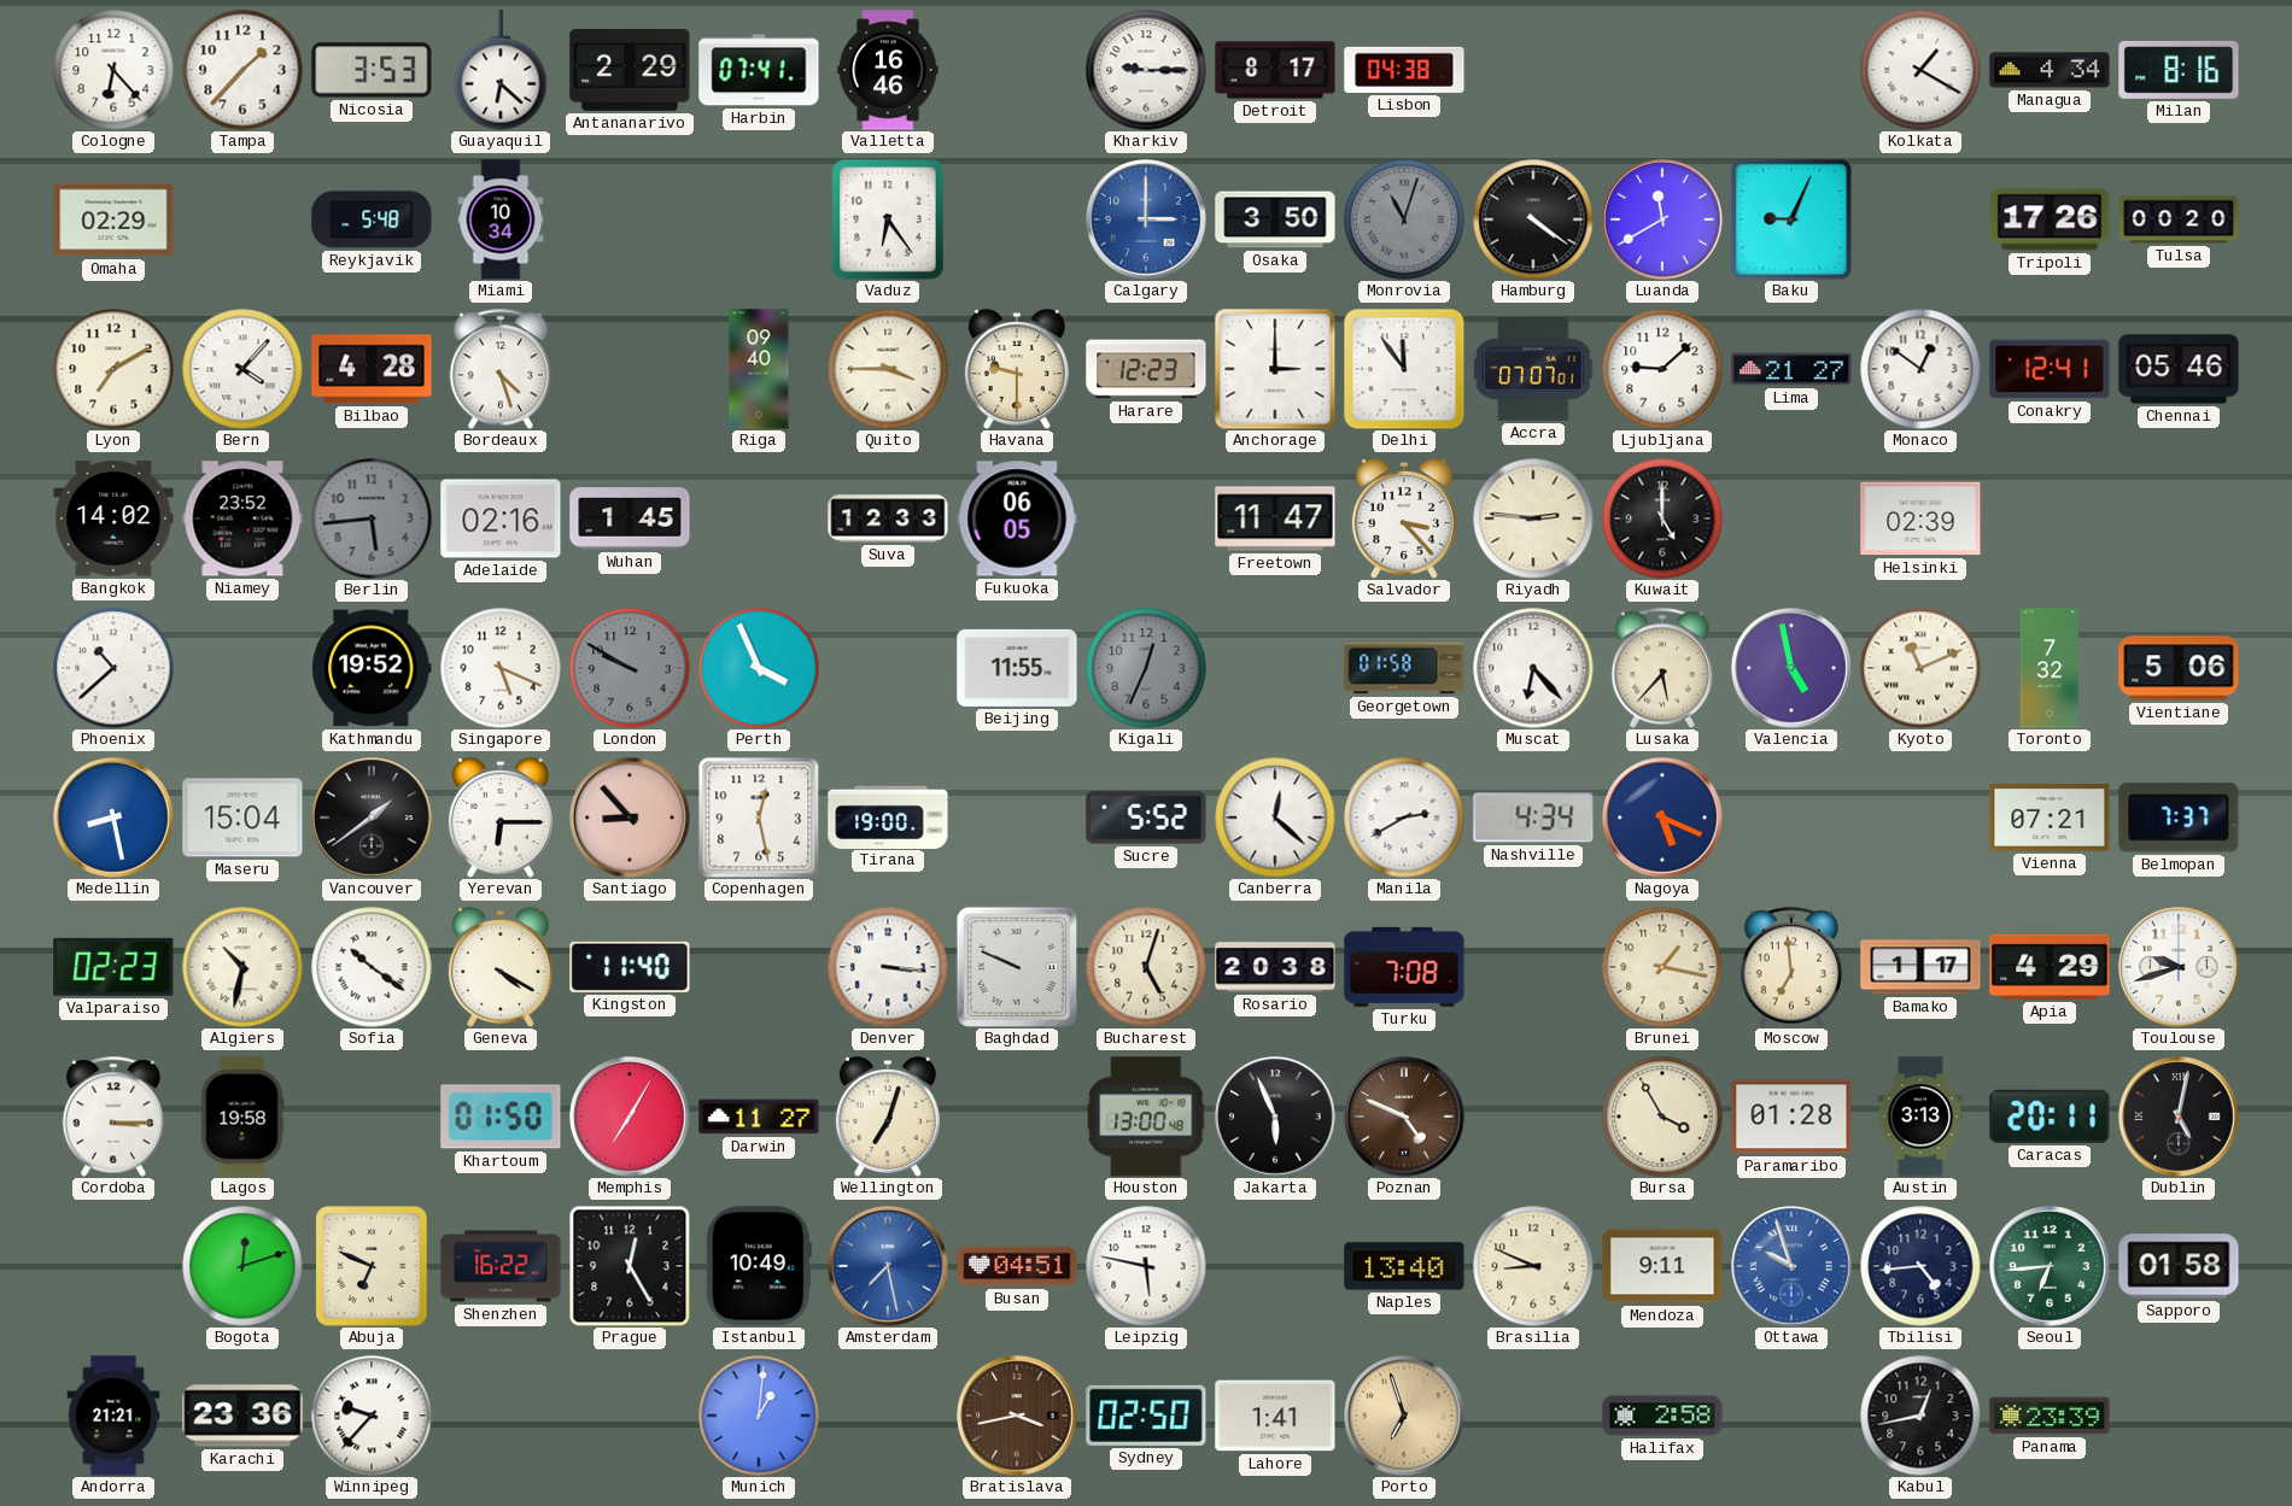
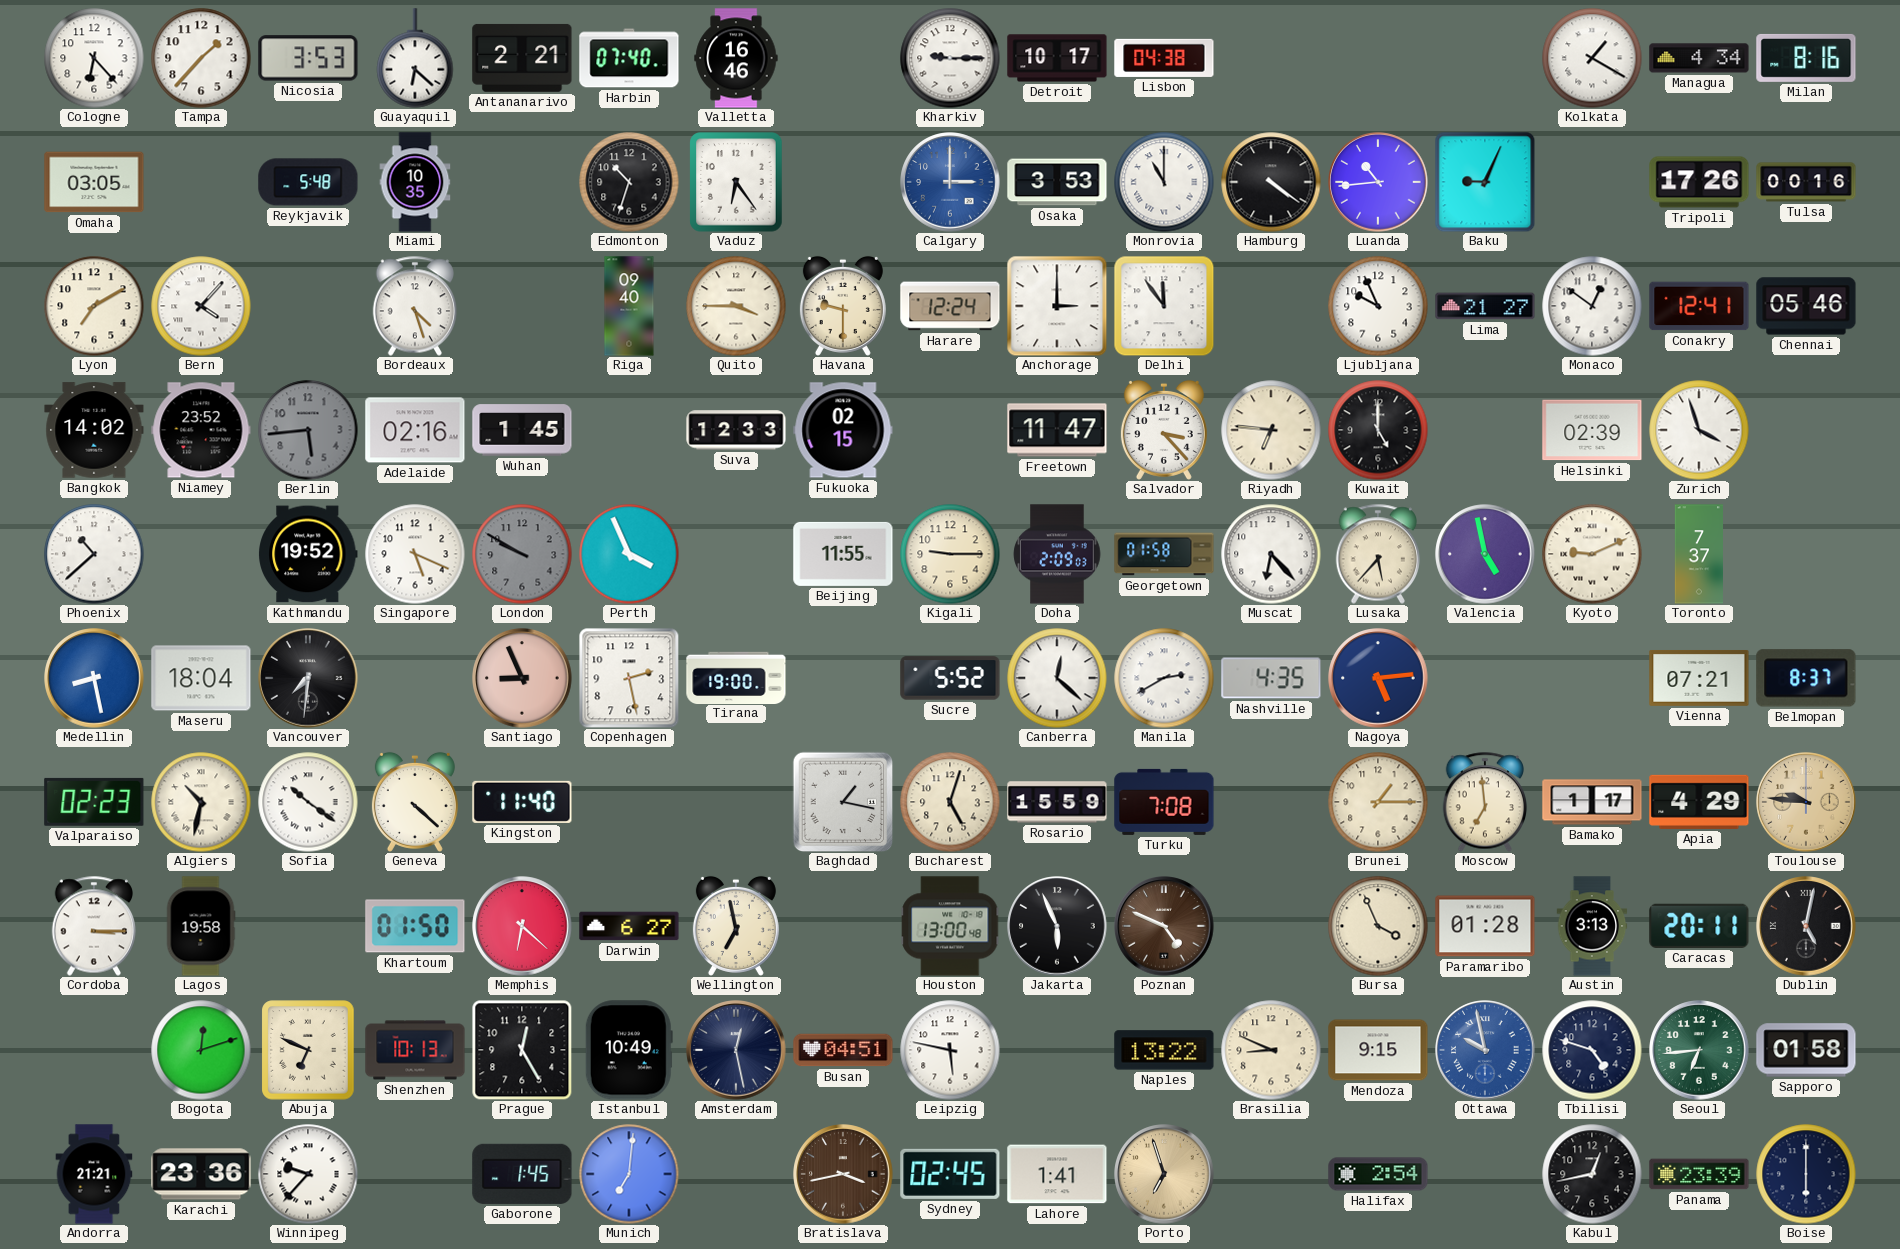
Antananarivo: 2:29 -> 2:21
Harbin: 07:41 -> 07:40
Detroit: 8:17 -> 10:17
Omaha: 02:29 -> 03:05
Miami: 10:34 -> 10:35
Edmonton: none -> 10:33
Osaka: 3:50 -> 3:53
Monrovia: 11:03 -> 11:00
Monrovia dial: grey -> white
Luanda: 11:40 -> 10:44
Tulsa: 00:20 -> 00:16
Bilbao: 4:28 -> none
Harare: 12:23 -> 12:24
Accra: 07:07 -> none
Ljubljana: 9:08 -> 9:56
Fukuoka: 06:05 -> 02:15
Riyadh: 2:46 -> 6:46
Zurich: none -> 3:57
Kigali: 12:34 -> 9:15
Kigali dial: grey -> cream
Doha: none -> 2:09
Kyoto: 11:11 -> 9:11
Toronto: 7:32 -> 7:37
Vientiane: 5:06 -> none
Maseru: 15:04 -> 18:04
Vancouver: 1:39 -> 7:31
Yerevan: 6:15 -> none
Santiago: 8:53 -> 8:56
Copenhagen: 12:28 -> 2:28
Nashville: 4:34 -> 4:35
Nagoya: 5:19 -> 5:14
Belmopan: 7:37 -> 8:37
Geneva: 4:20 -> 4:22
Denver: 3:16 -> none
Baghdad: 9:49 -> 1:17
Rosario: 20:38 -> 15:59
Brunei: 1:17 -> 1:15
Toulouse: 9:42 -> 9:46
Toulouse dial: white -> champagne
Memphis: 7:05 -> 6:22
Darwin: 11:27 -> 6:27
Wellington: 7:03 -> 6:58
Bursa: 3:55 -> 3:56
Shenzhen: 16:22 -> 10:13
Amsterdam: 7:28 -> 12:28
Amsterdam dial: blue -> navy
Naples: 13:40 -> 13:22
Mendoza: 9:11 -> 9:15
Ottawa: 9:57 -> 9:58
Tbilisi: 4:44 -> 4:48
Gaborone: none -> 1:45
Munich: 1:01 -> 7:01
Sydney: 02:50 -> 02:45
Halifax: 2:58 -> 2:54
Boise: none -> 6:00
